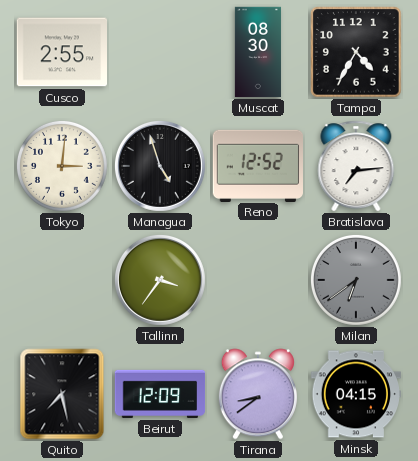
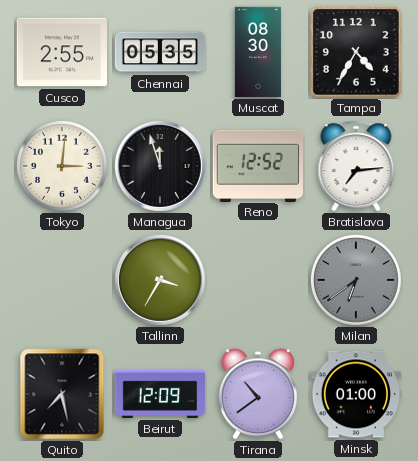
Chennai: none -> 05:35
Managua: 4:57 -> 11:57
Tallinn: 3:36 -> 3:35
Tirana: 8:39 -> 10:39
Minsk: 04:15 -> 01:00
